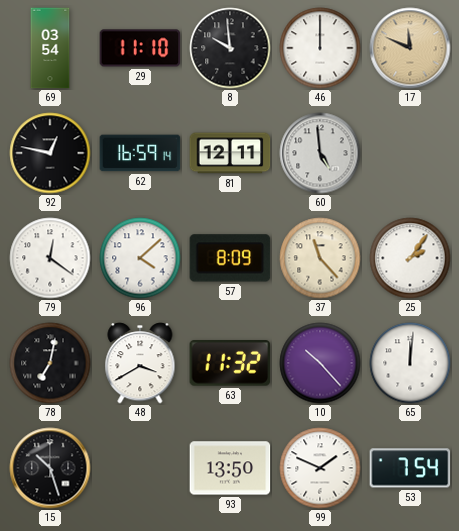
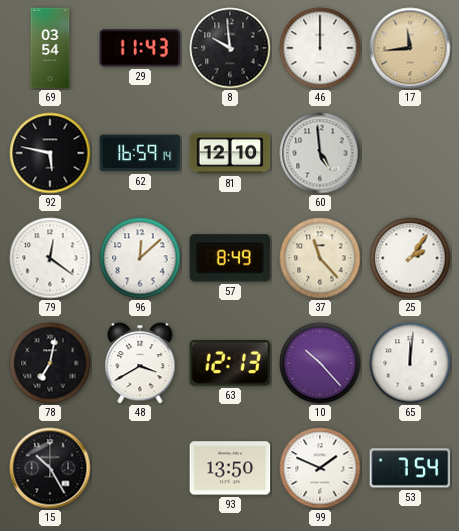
29: 11:10 -> 11:43
17: 11:49 -> 11:44
92: 12:47 -> 5:47
81: 12:11 -> 12:10
96: 4:08 -> 12:08
57: 8:09 -> 8:49
63: 11:32 -> 12:13
15: 10:27 -> 10:25
